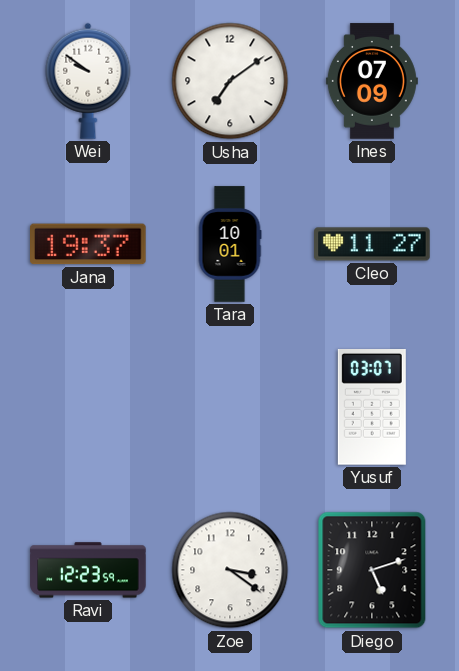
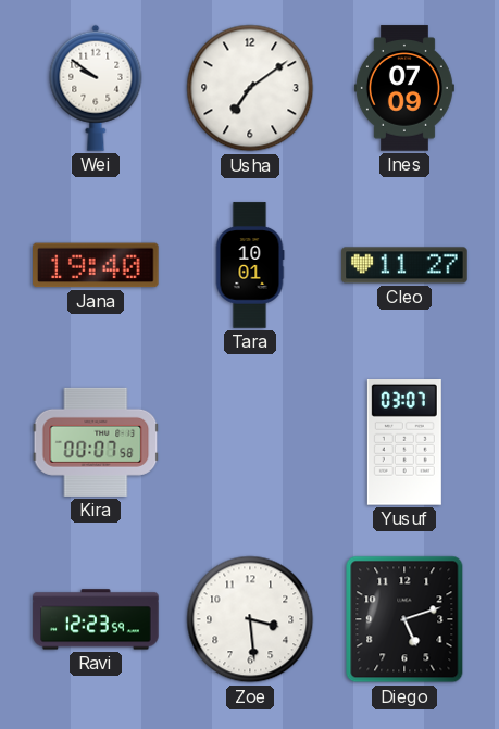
Jana: 19:37 -> 19:40
Kira: none -> 00:07
Zoe: 3:21 -> 3:29
